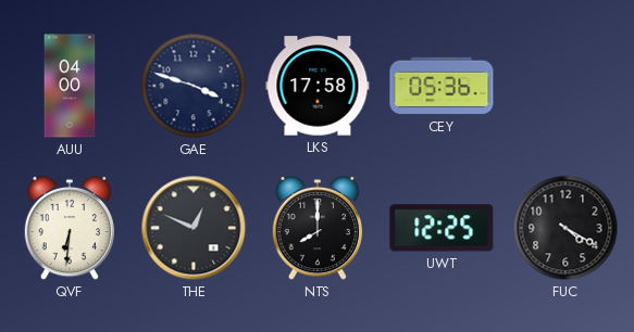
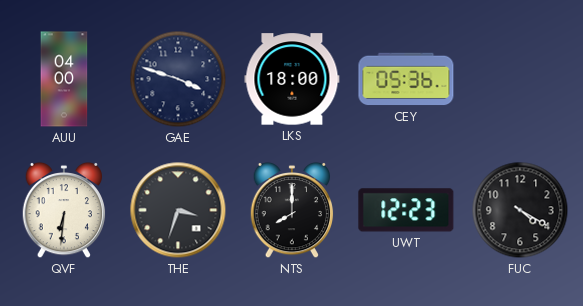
LKS: 17:58 -> 18:00
THE: 12:49 -> 3:33
UWT: 12:25 -> 12:23
